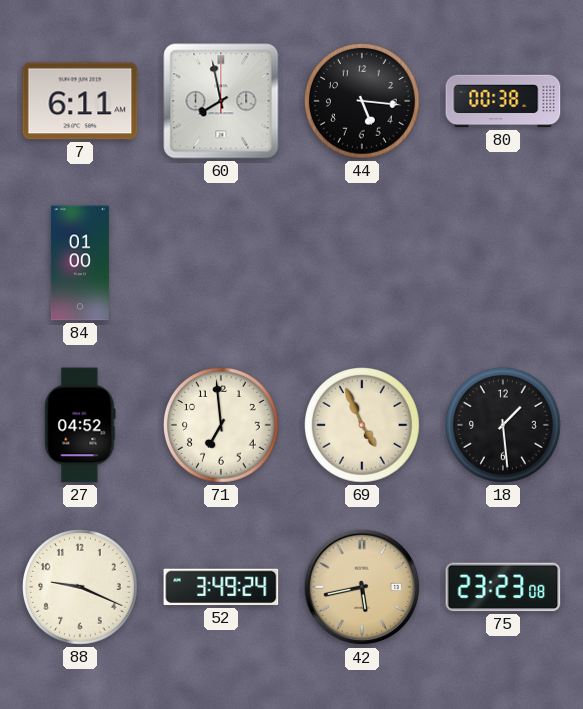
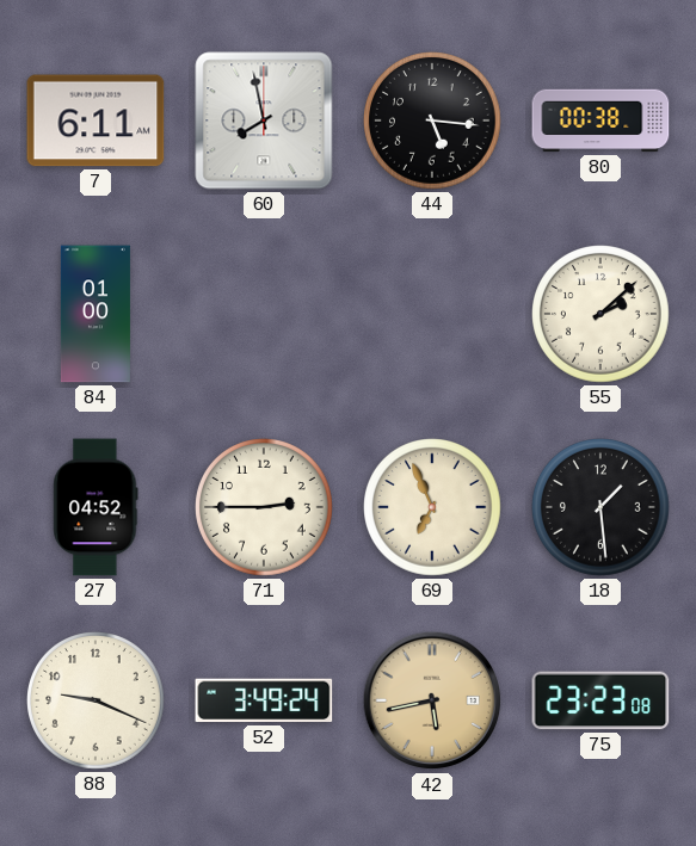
55: none -> 2:08
71: 6:59 -> 2:45
69: 4:56 -> 6:56
